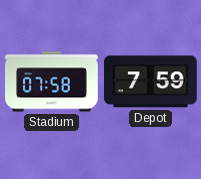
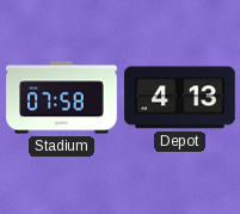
Depot: 7:59 -> 4:13
